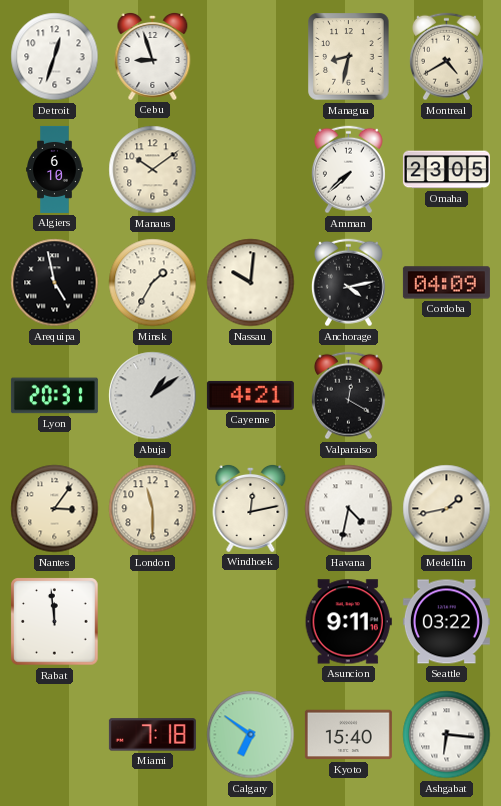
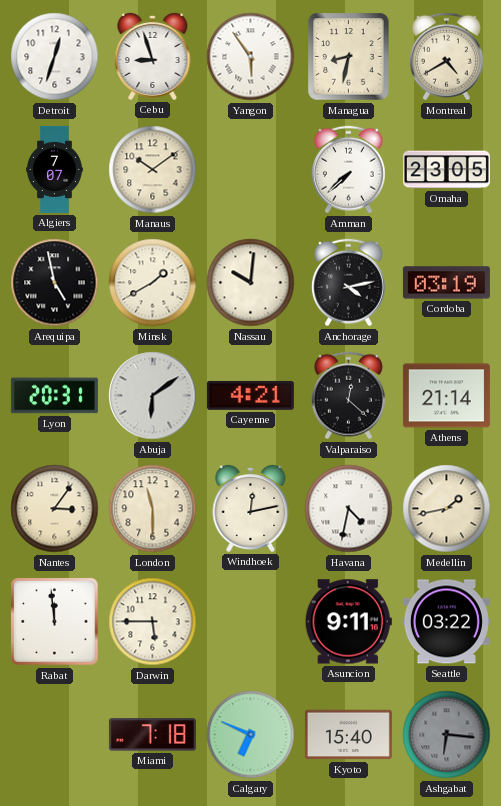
Yangon: none -> 5:54
Algiers: 6:10 -> 7:07
Minsk: 1:35 -> 1:40
Cordoba: 04:09 -> 03:19
Abuja: 1:09 -> 6:09
Valparaiso: 12:20 -> 12:22
Athens: none -> 21:14
Darwin: none -> 5:45
Calgary: 6:51 -> 6:49
Ashgabat dial: white -> grey
